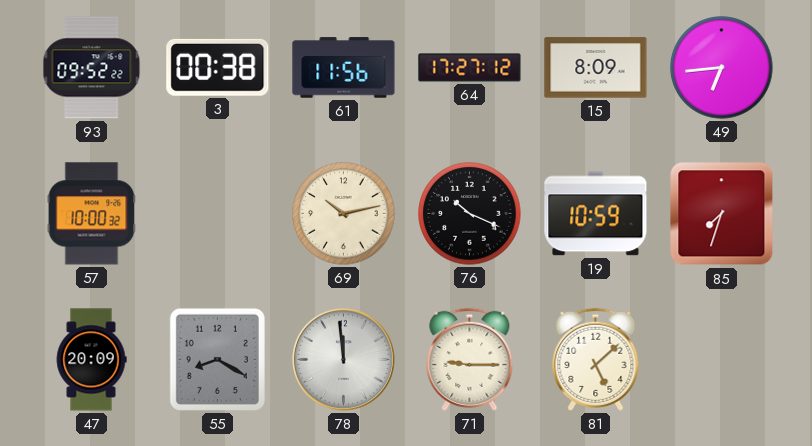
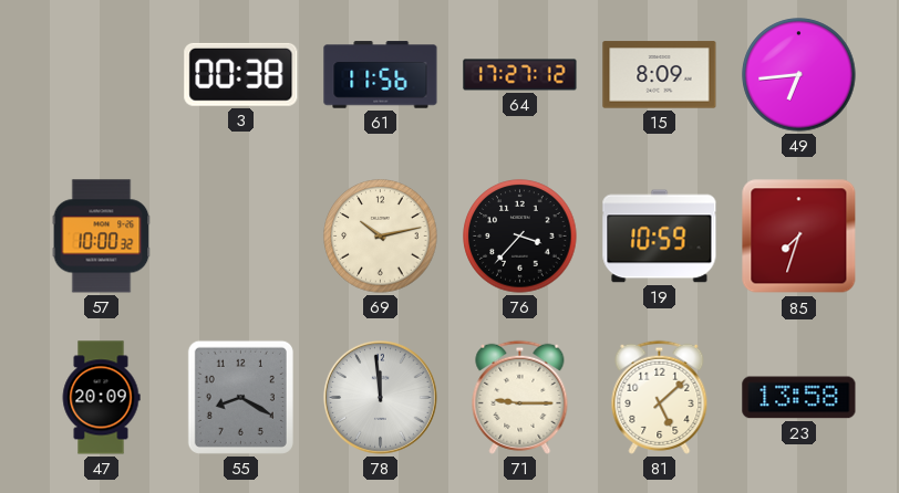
93: 09:52 -> none
76: 10:19 -> 3:37
23: none -> 13:58
